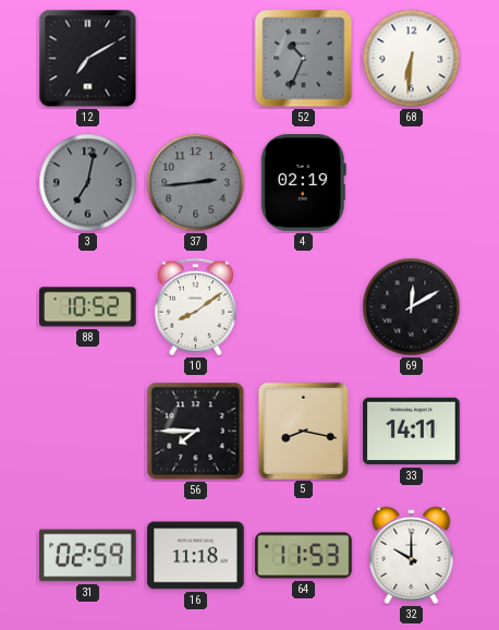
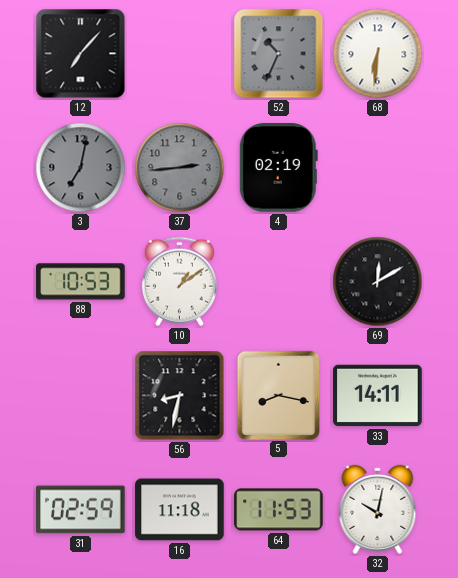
12: 7:10 -> 7:07
88: 10:52 -> 10:53
10: 8:09 -> 1:09
56: 7:45 -> 8:32
32: 10:00 -> 10:02
